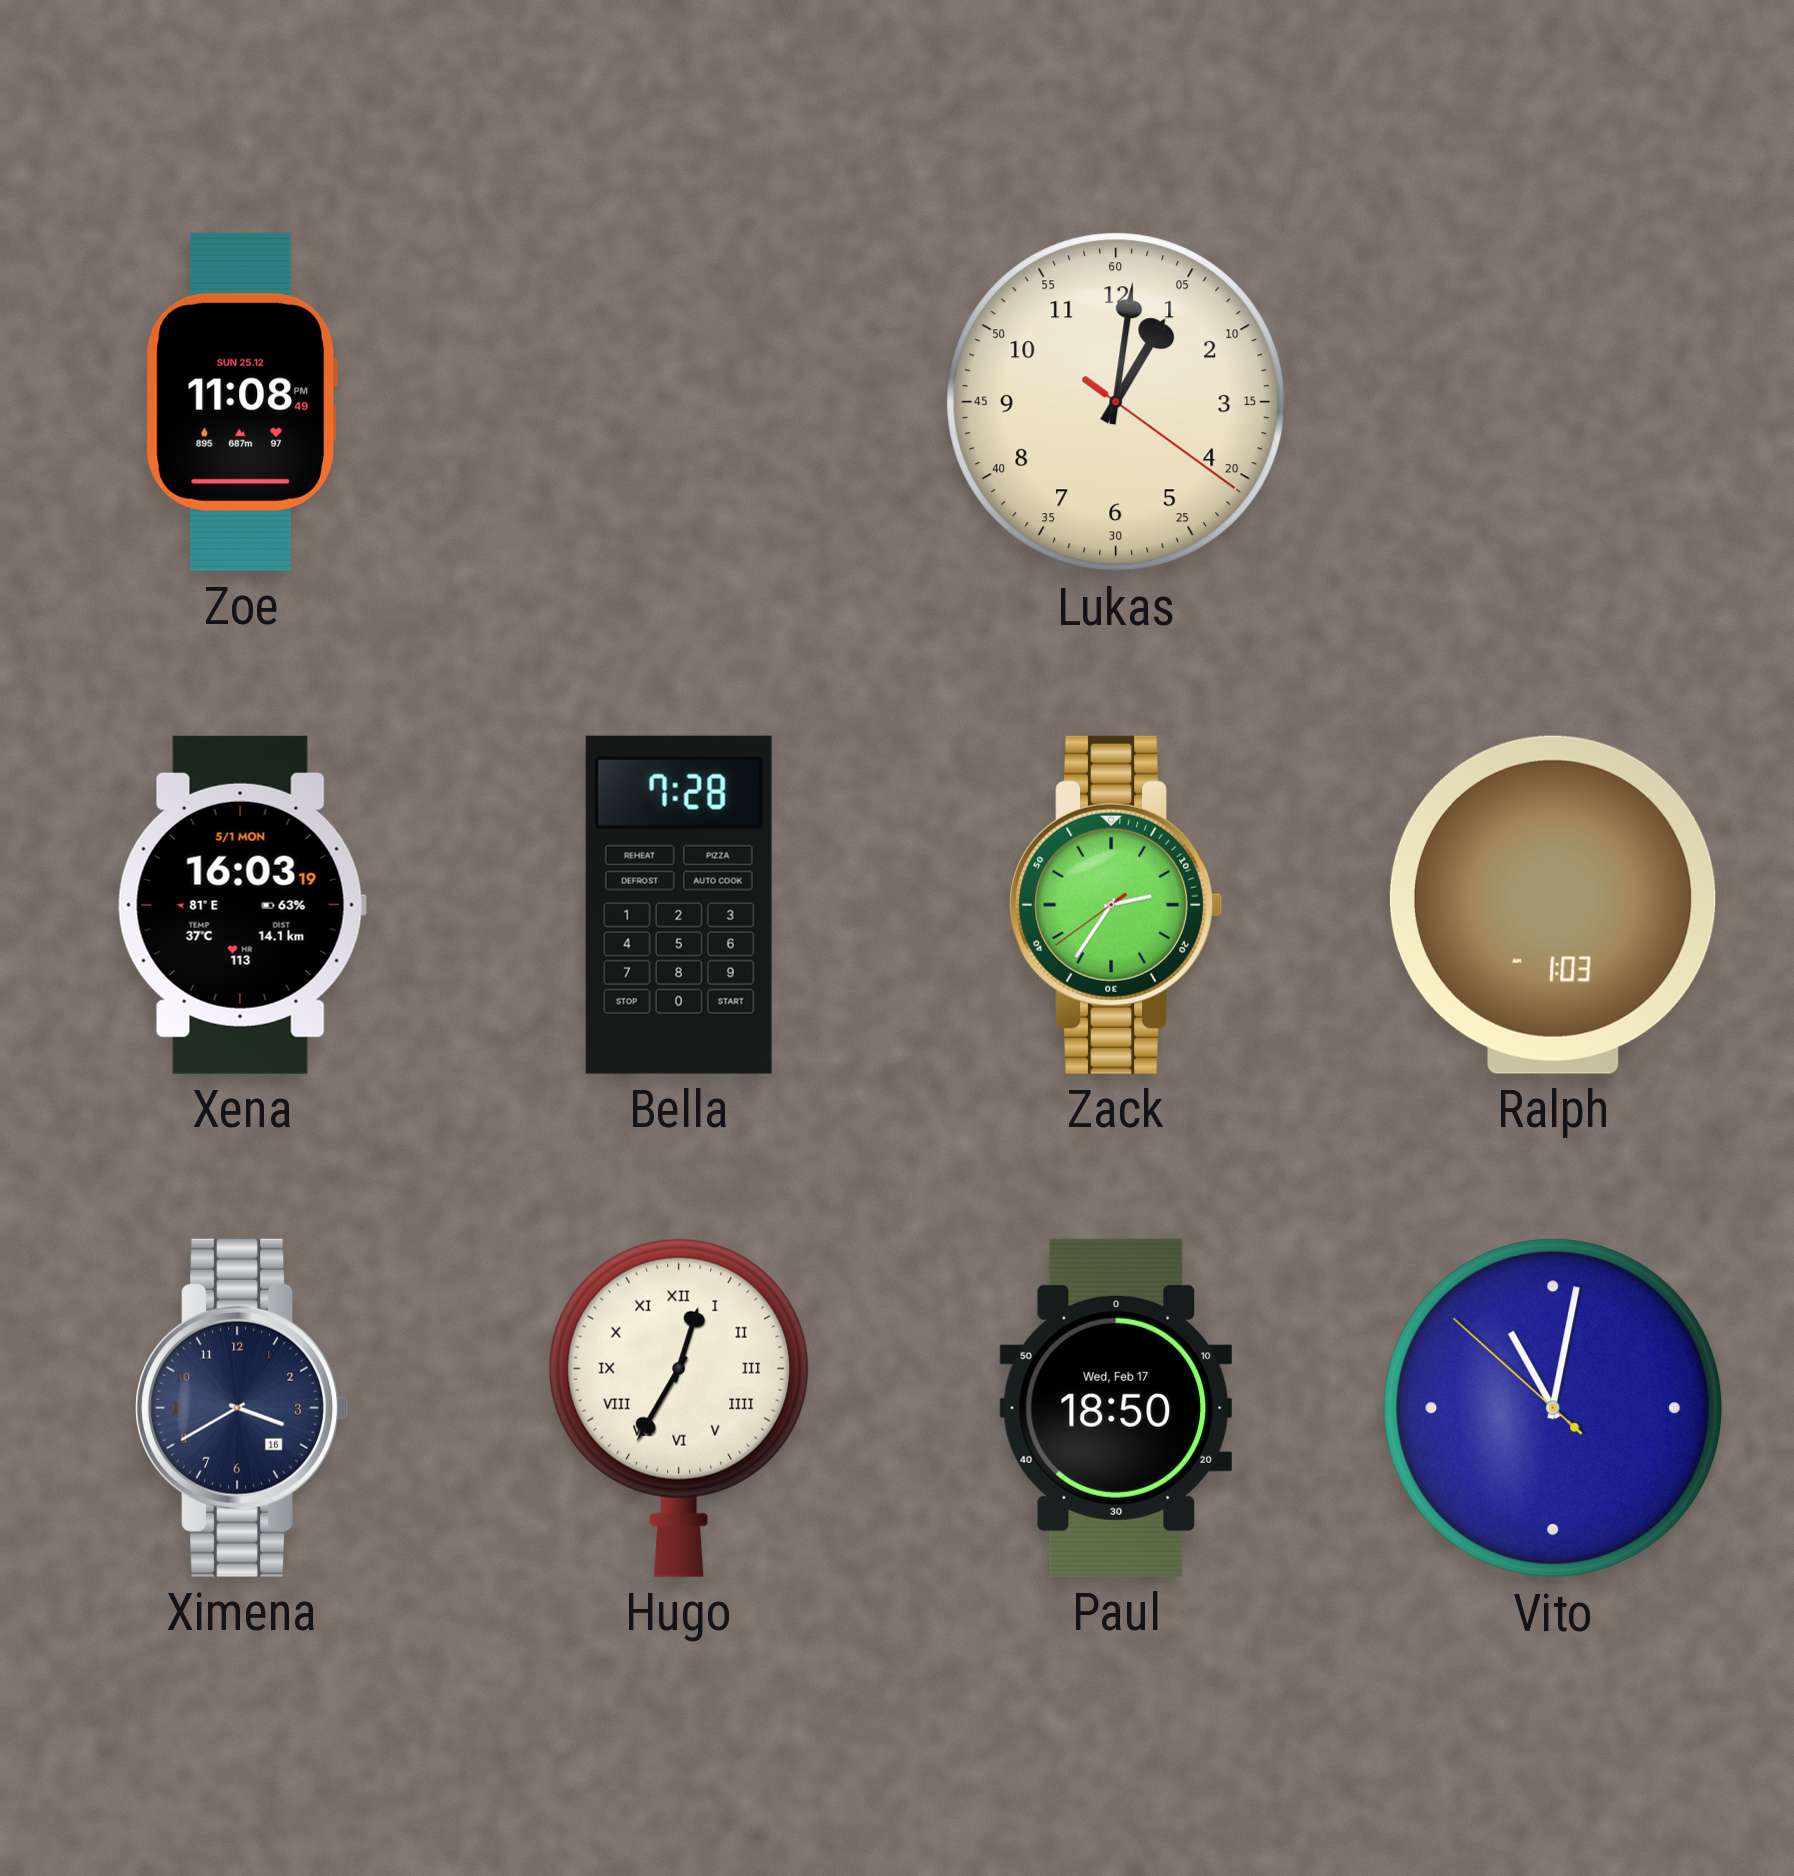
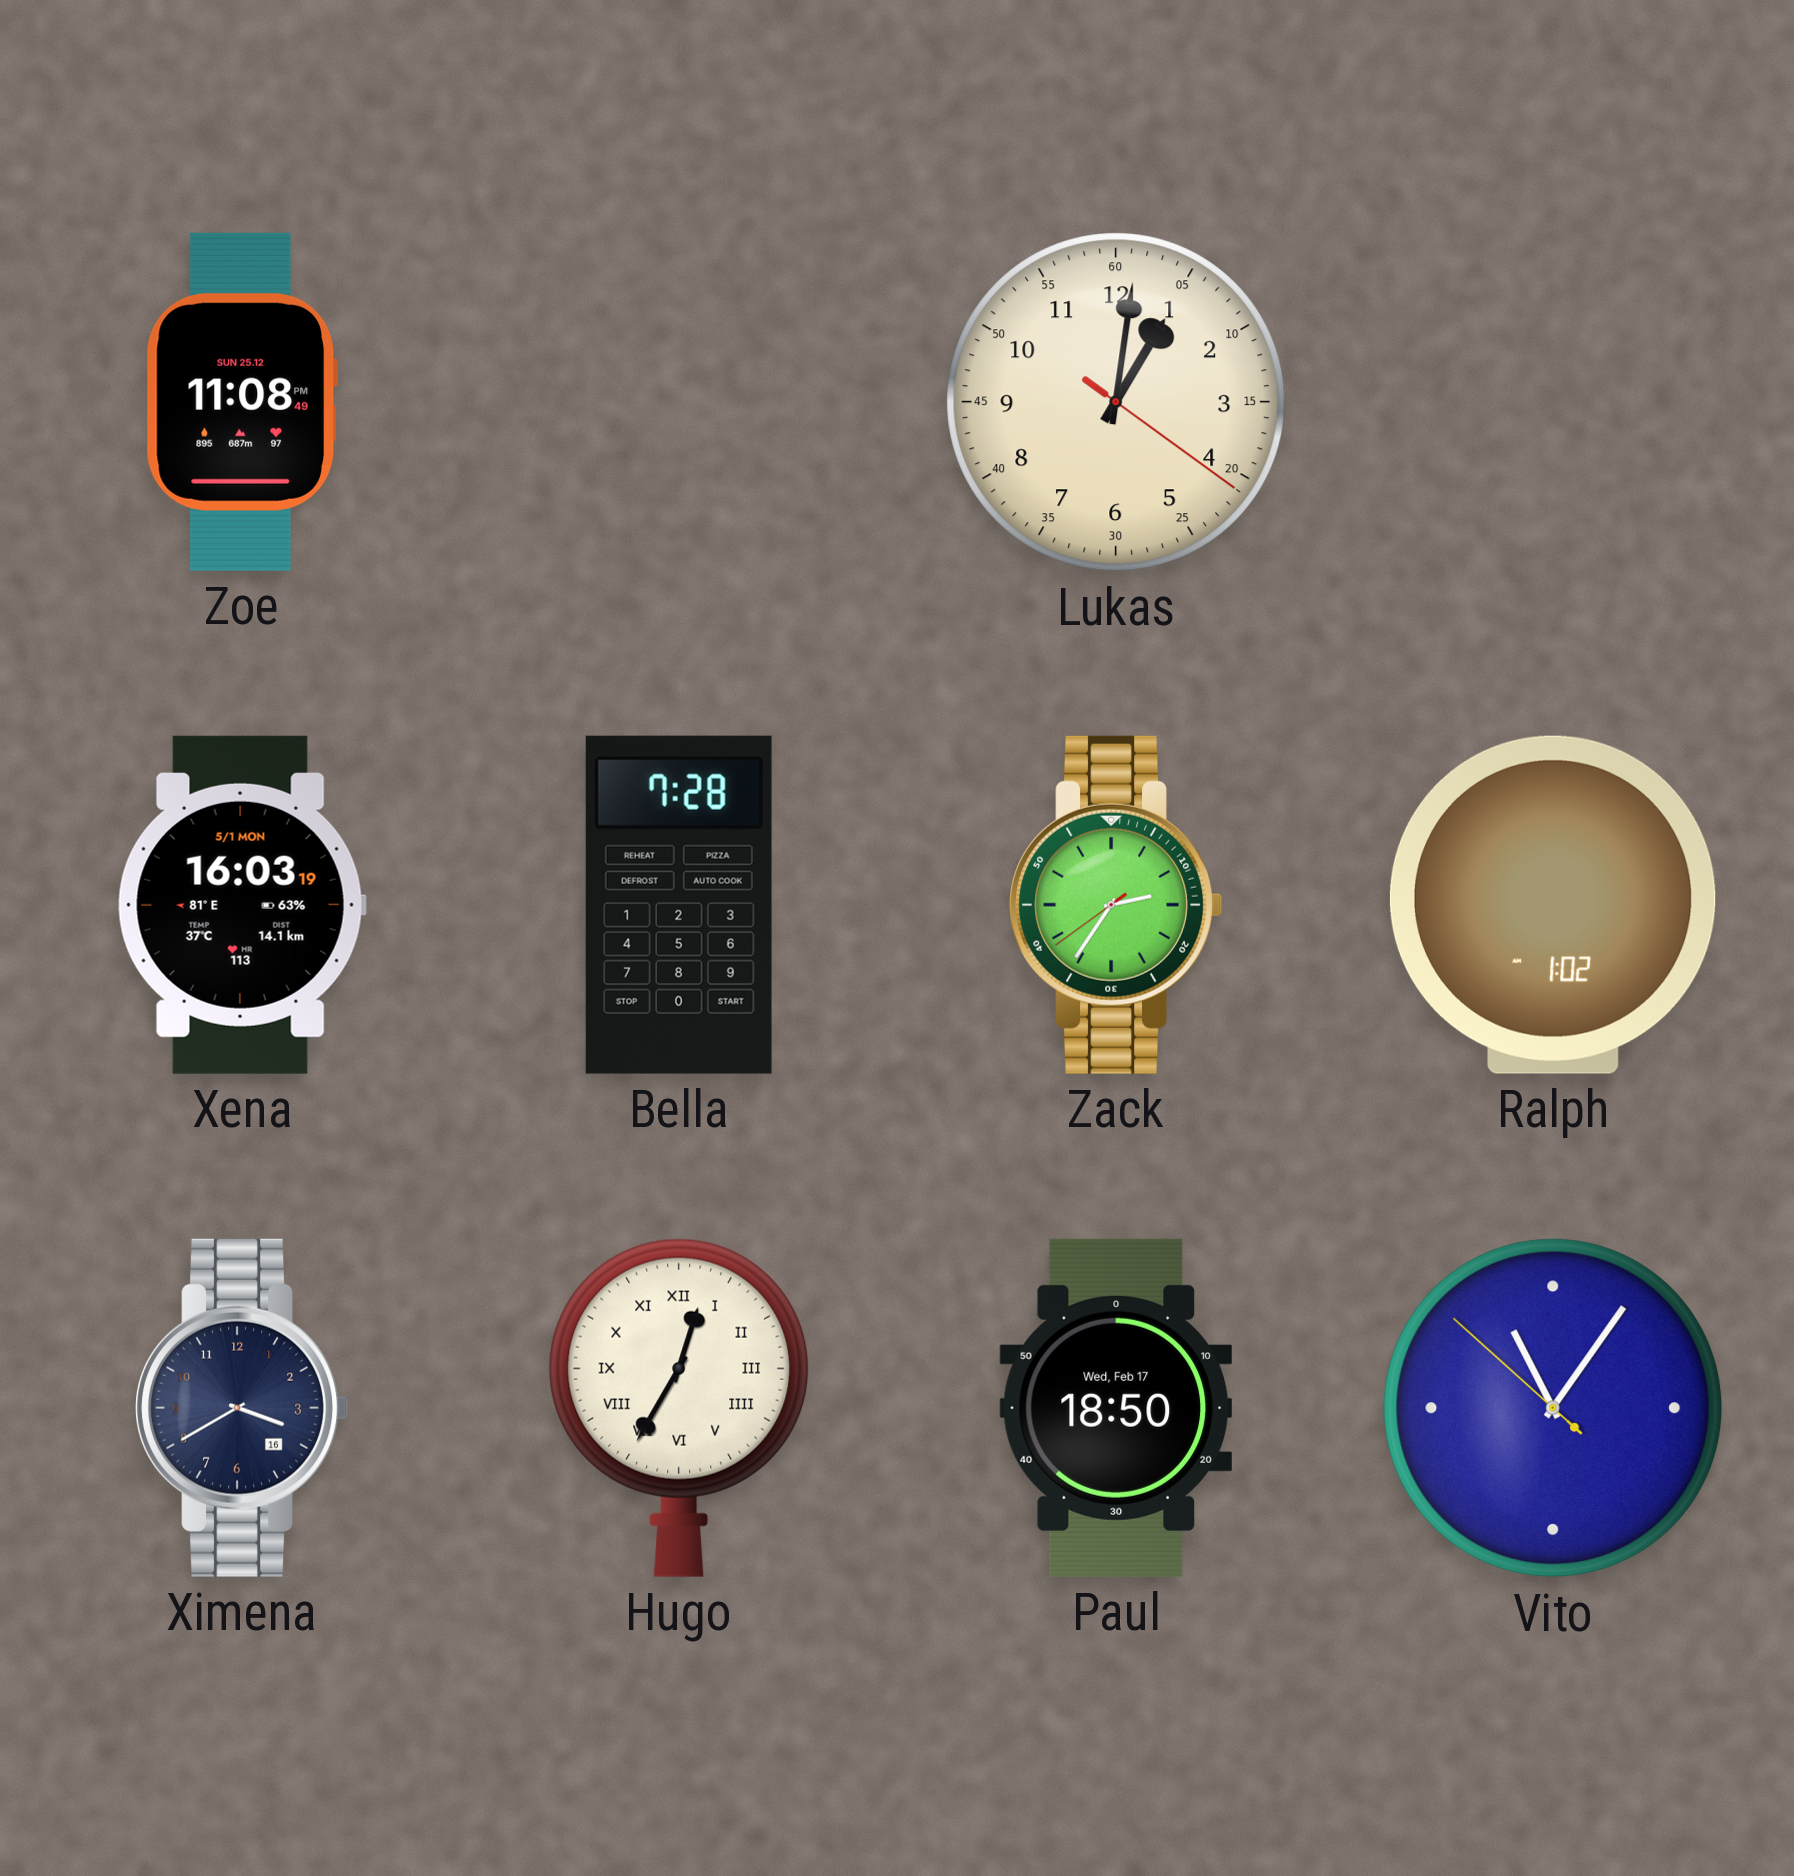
Ralph: 1:03 -> 1:02
Vito: 11:01 -> 11:05
